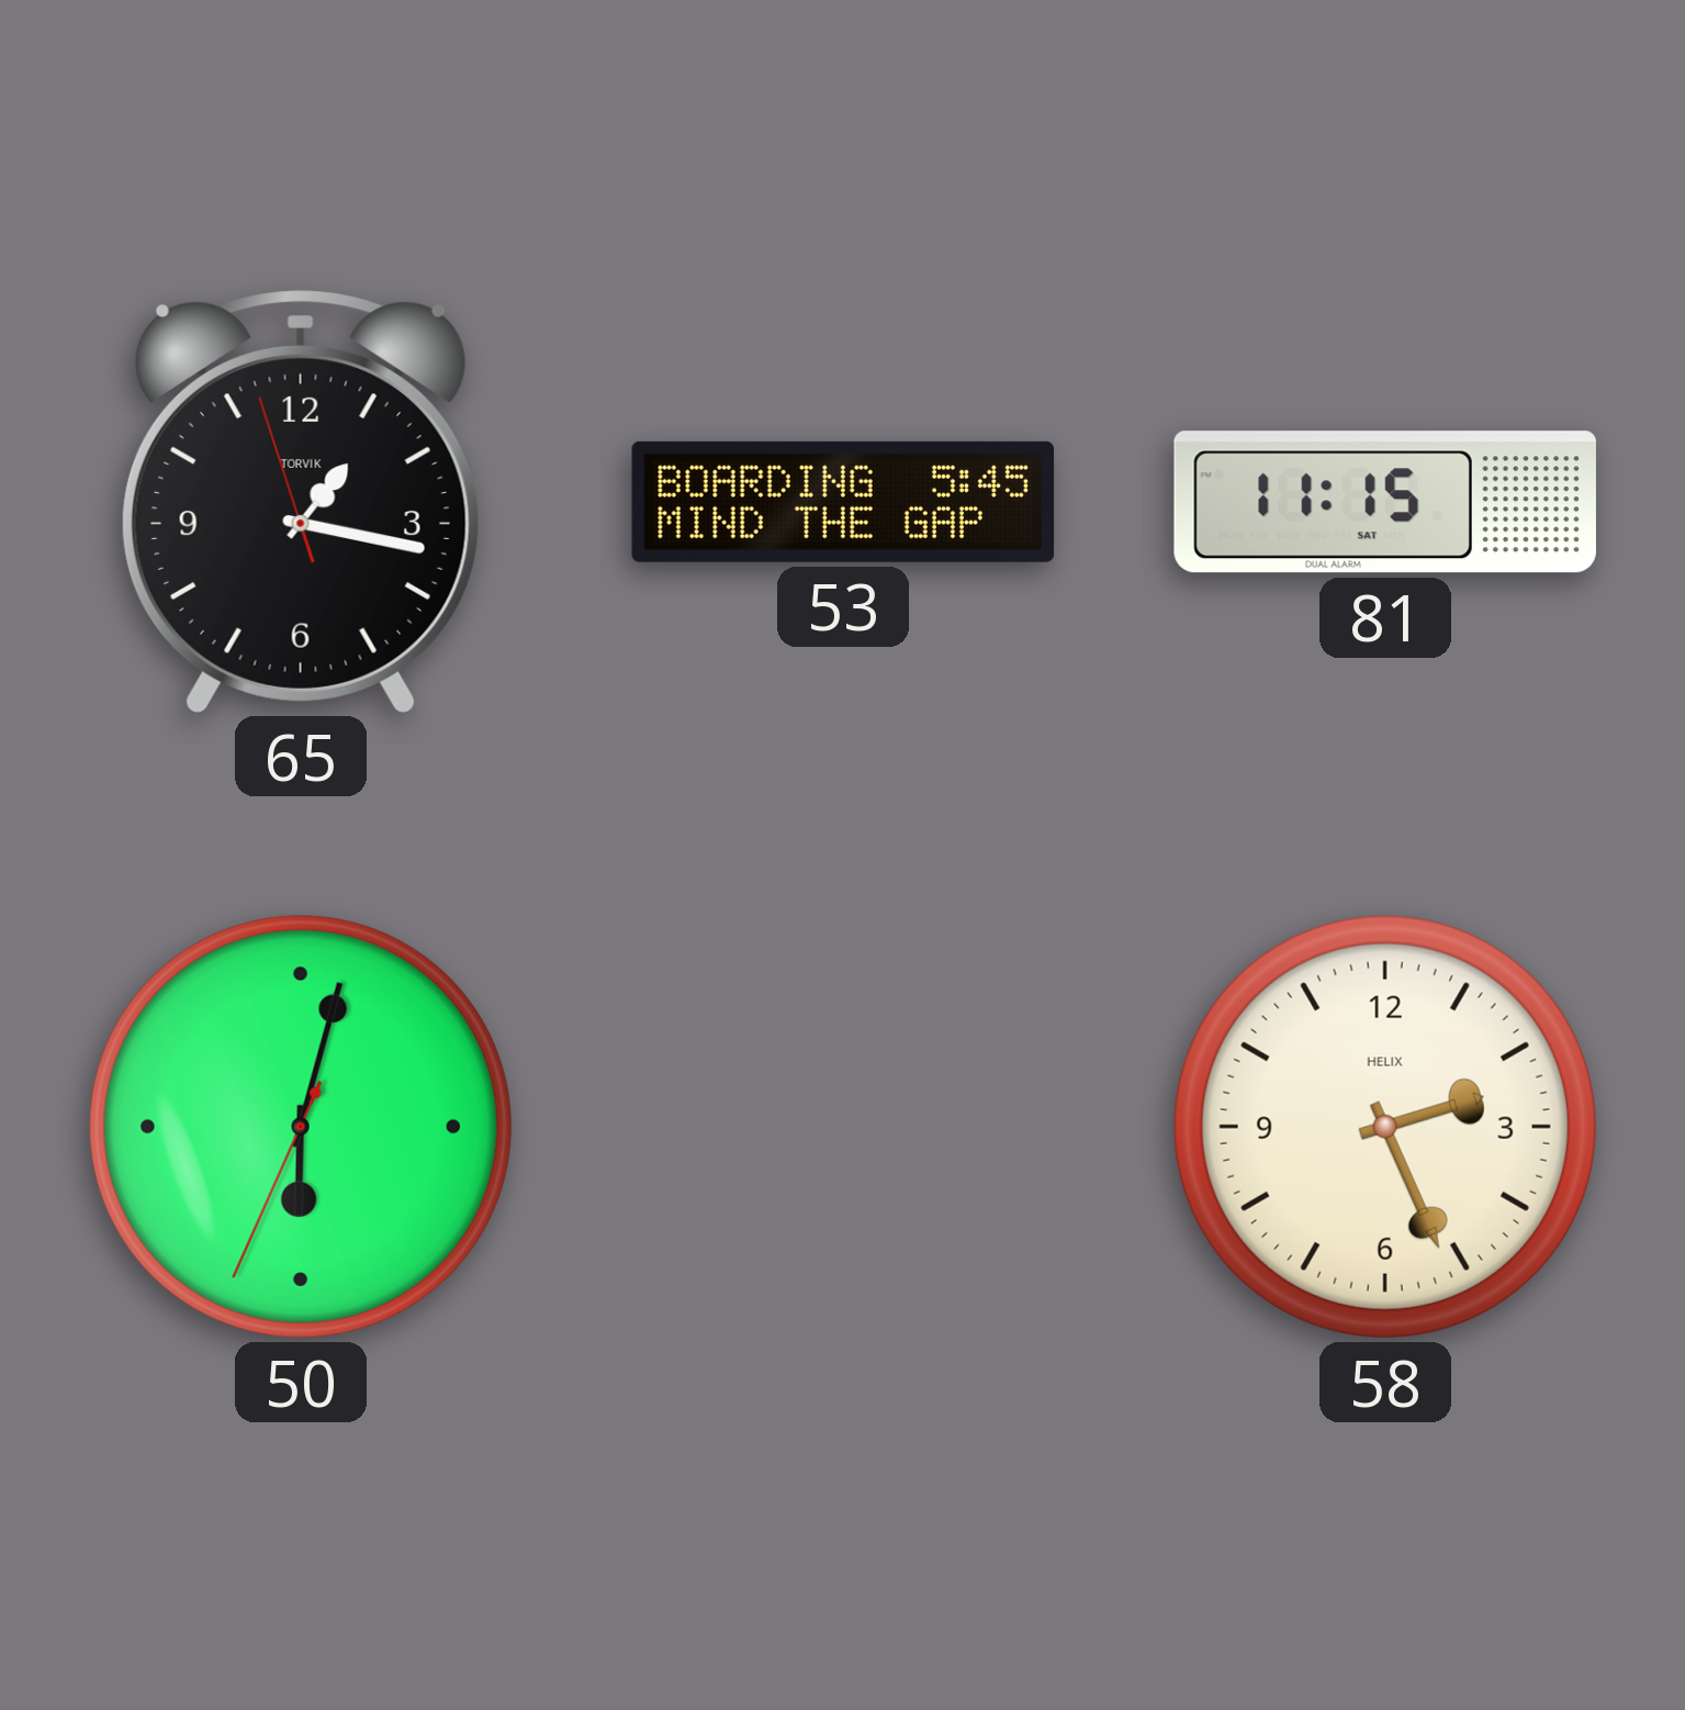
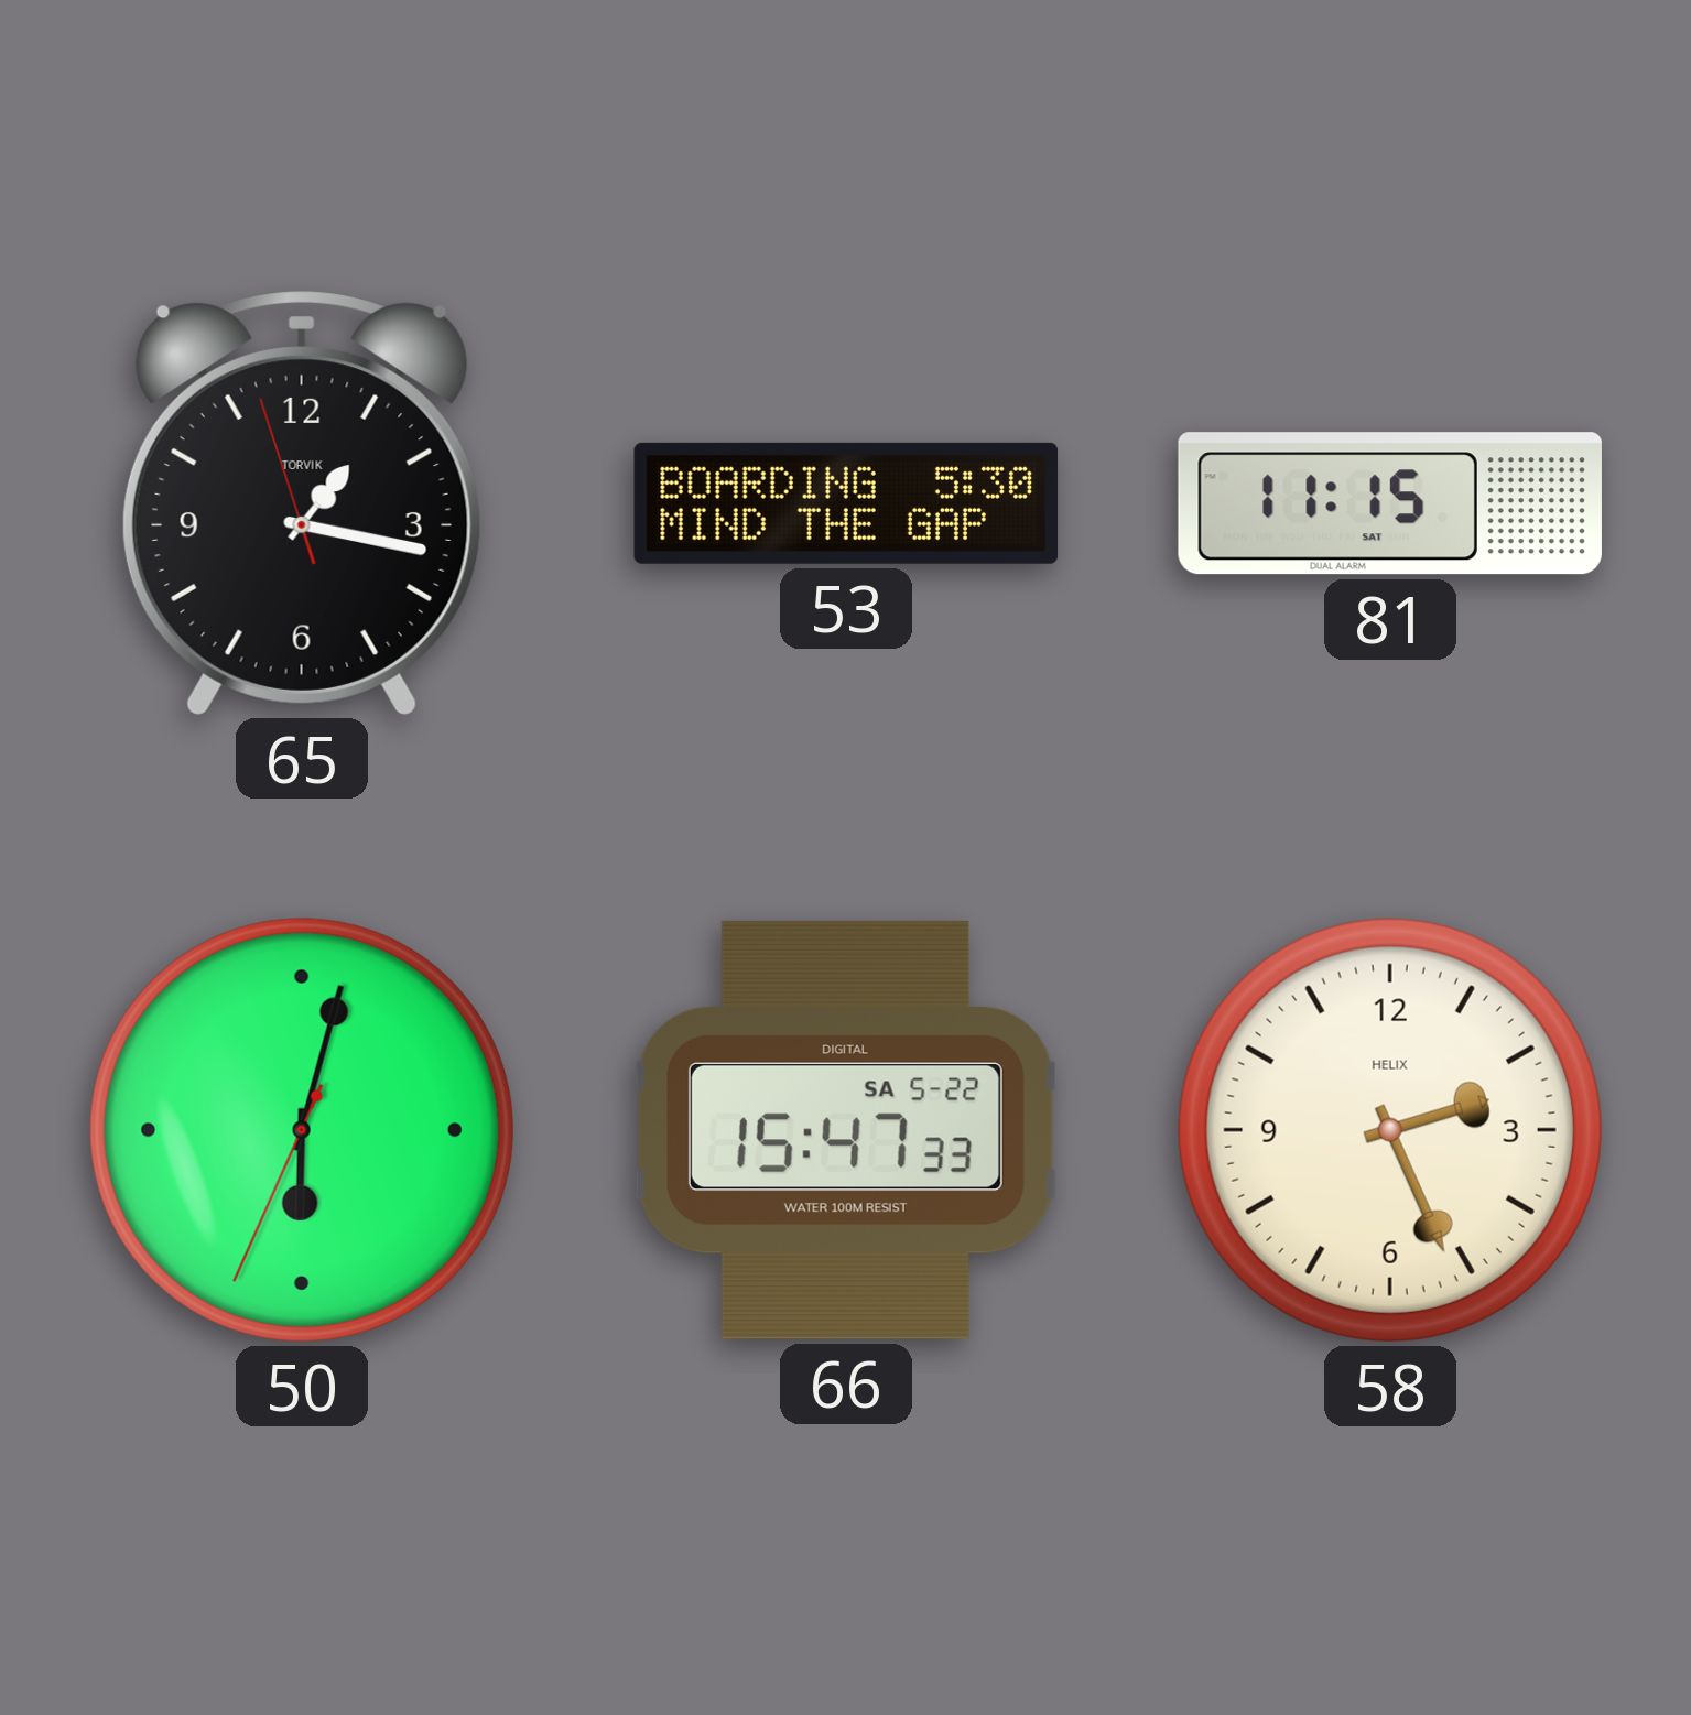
53: 5:45 -> 5:30
66: none -> 15:47
